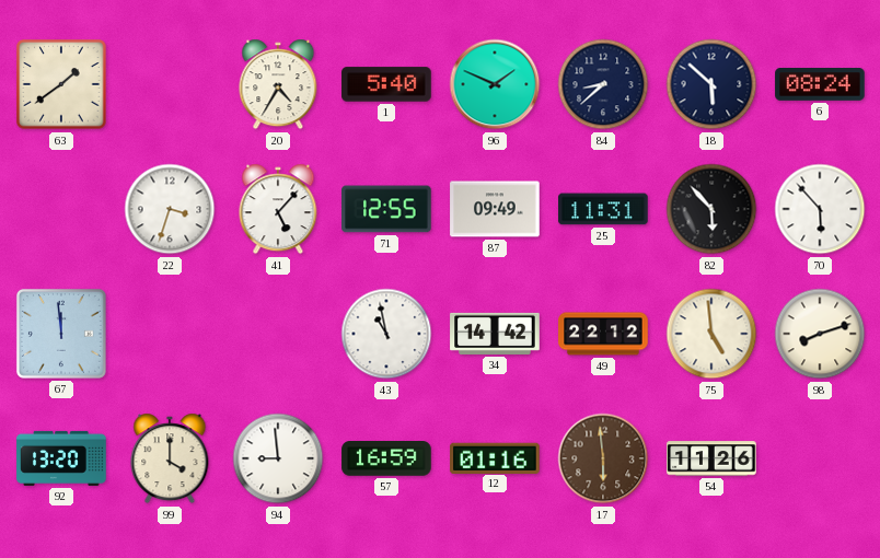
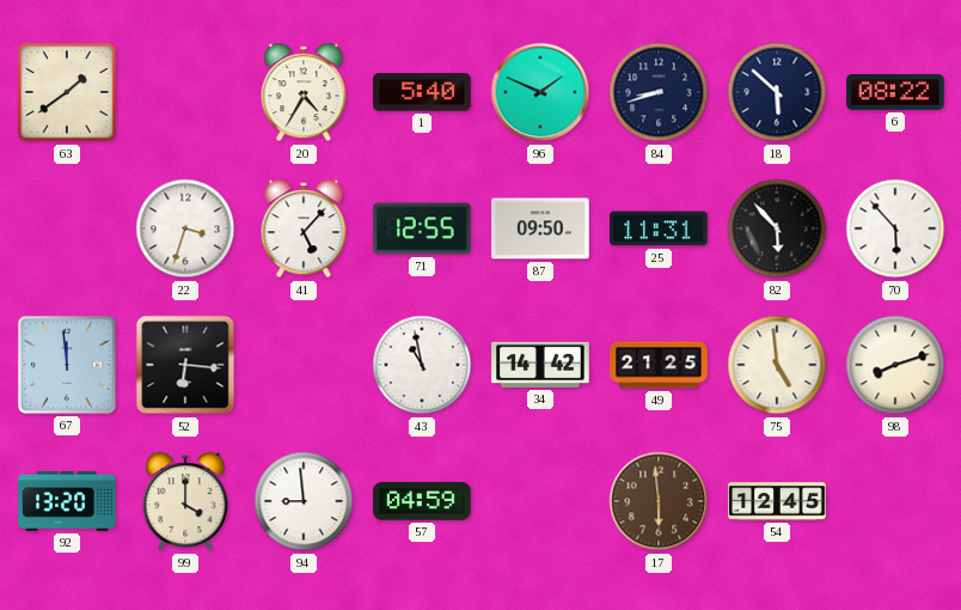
84: 8:38 -> 8:42
6: 08:24 -> 08:22
87: 09:49 -> 09:50
52: none -> 6:16
49: 22:12 -> 21:25
57: 16:59 -> 04:59
12: 01:16 -> none
54: 11:26 -> 12:45
